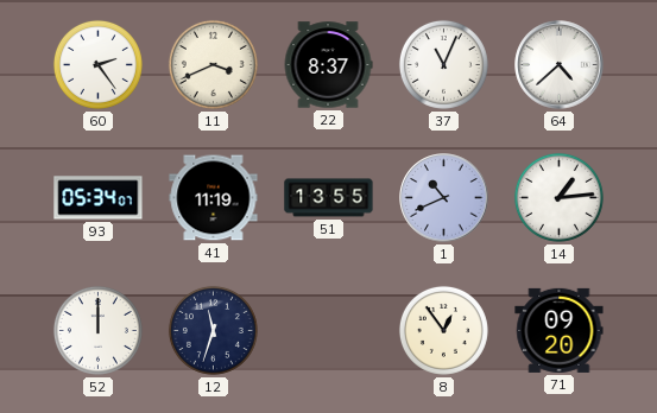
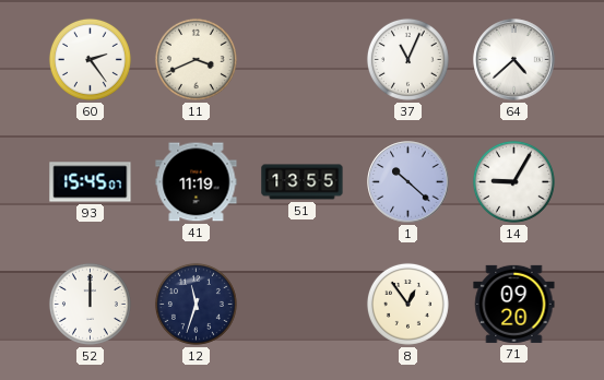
22: 8:37 -> none
93: 05:34 -> 15:45
1: 10:41 -> 10:22
14: 1:14 -> 9:05
